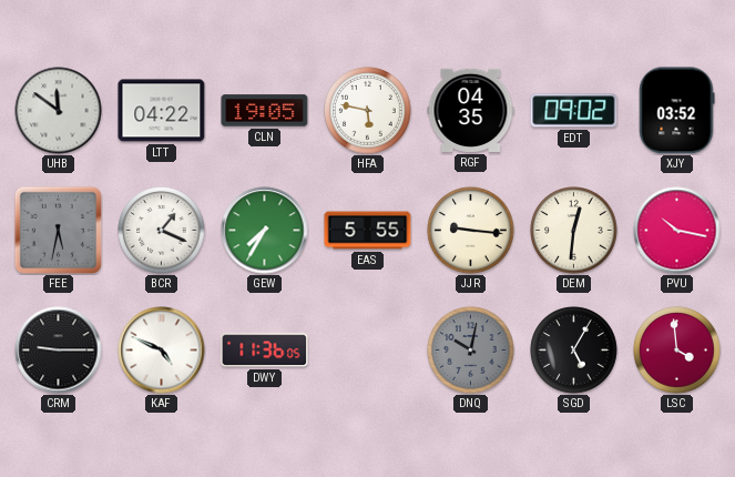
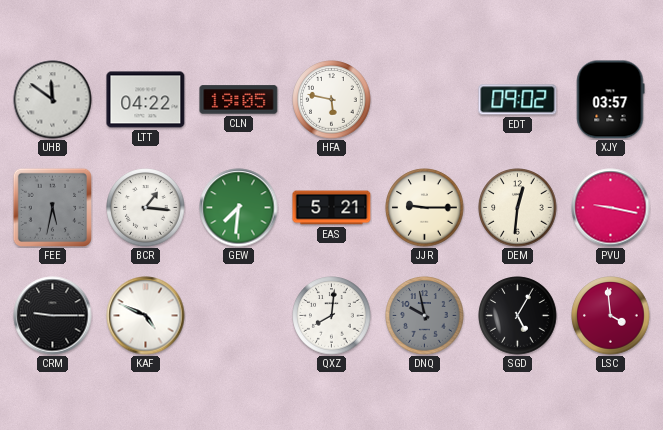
RGF: 04:35 -> none
XJY: 03:52 -> 03:57
BCR: 1:19 -> 1:16
GEW: 7:35 -> 7:31
EAS: 5:55 -> 5:21
JJR: 9:16 -> 9:15
PVU: 10:17 -> 9:17
DWY: 11:36 -> none
QXZ: none -> 8:01
DNQ: 10:02 -> 9:58
